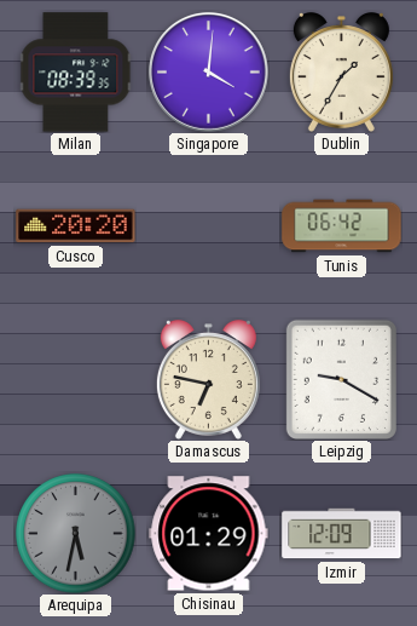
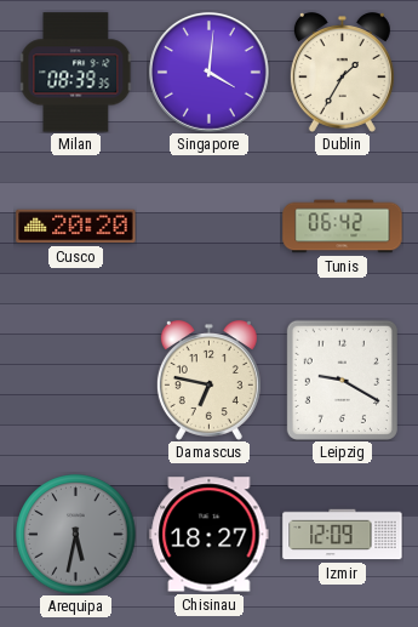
Chisinau: 01:29 -> 18:27
